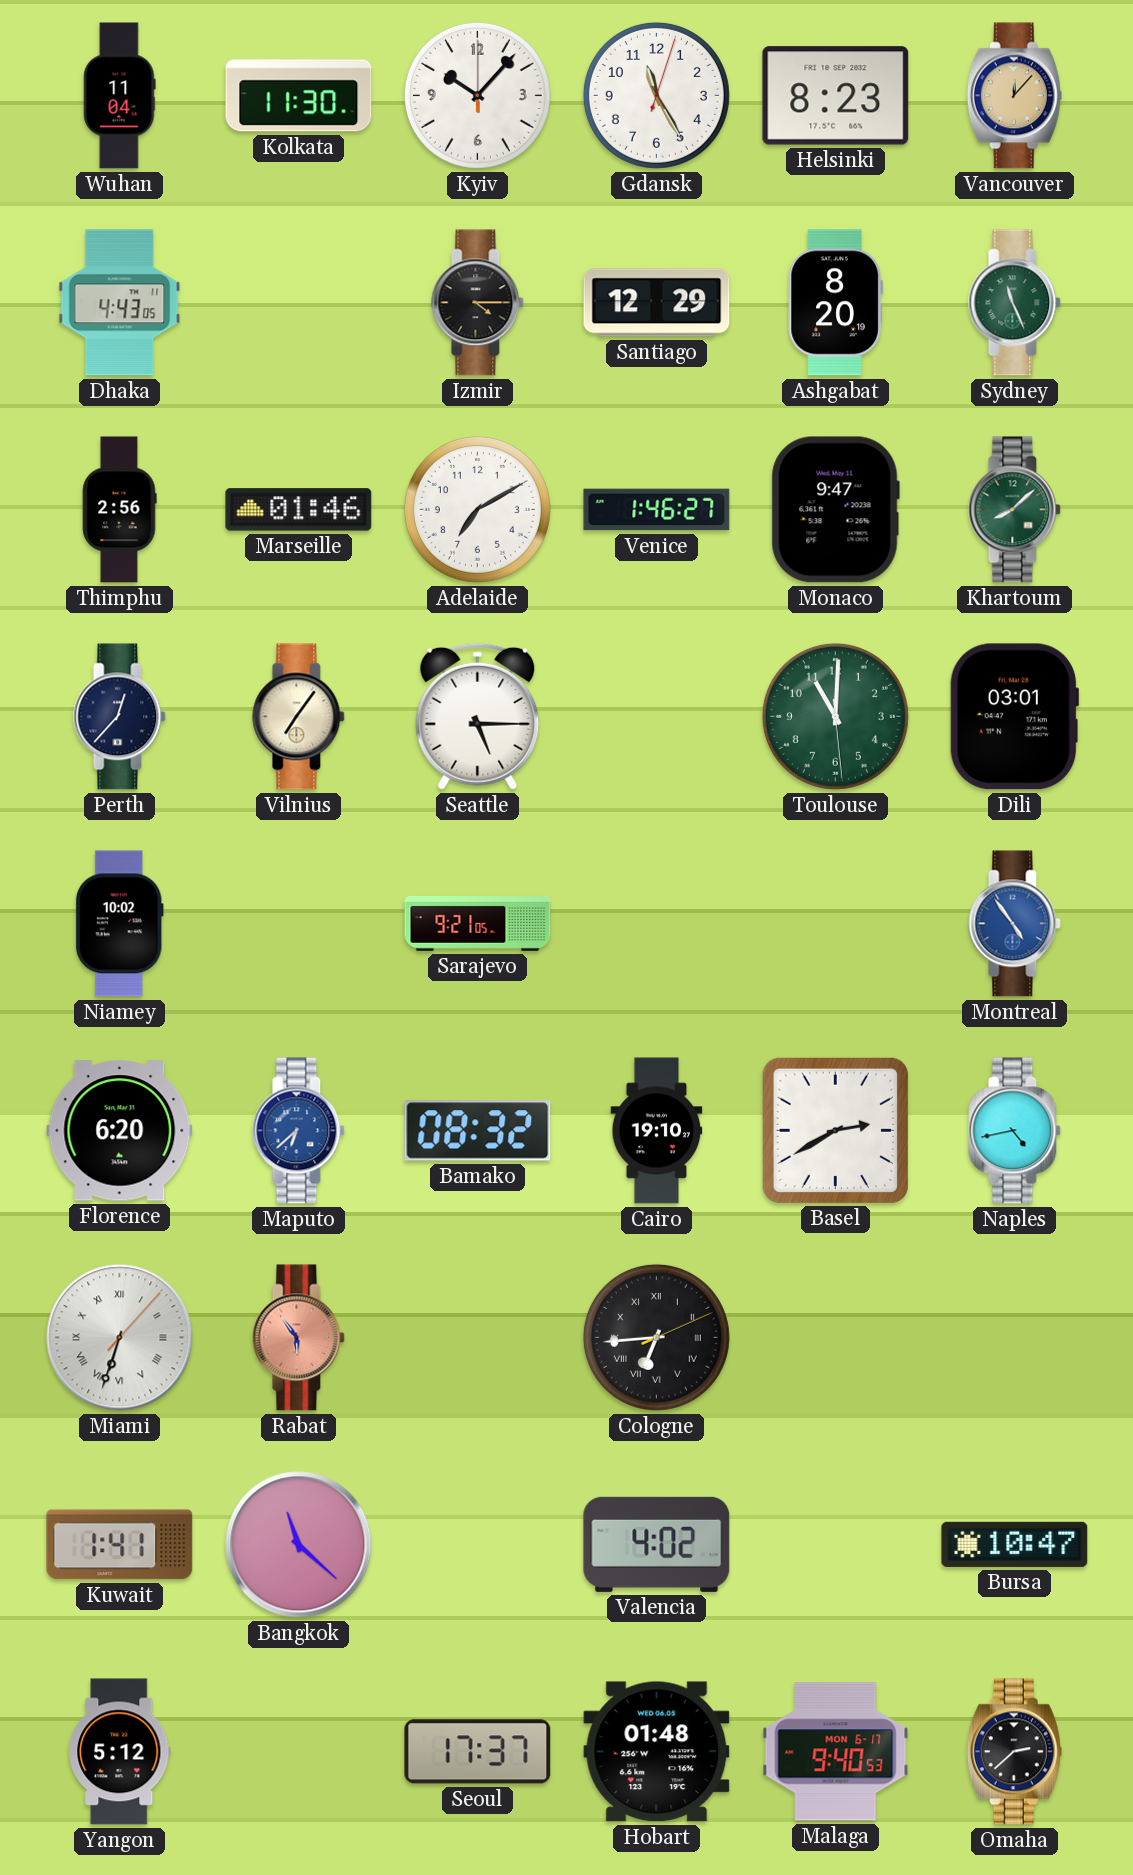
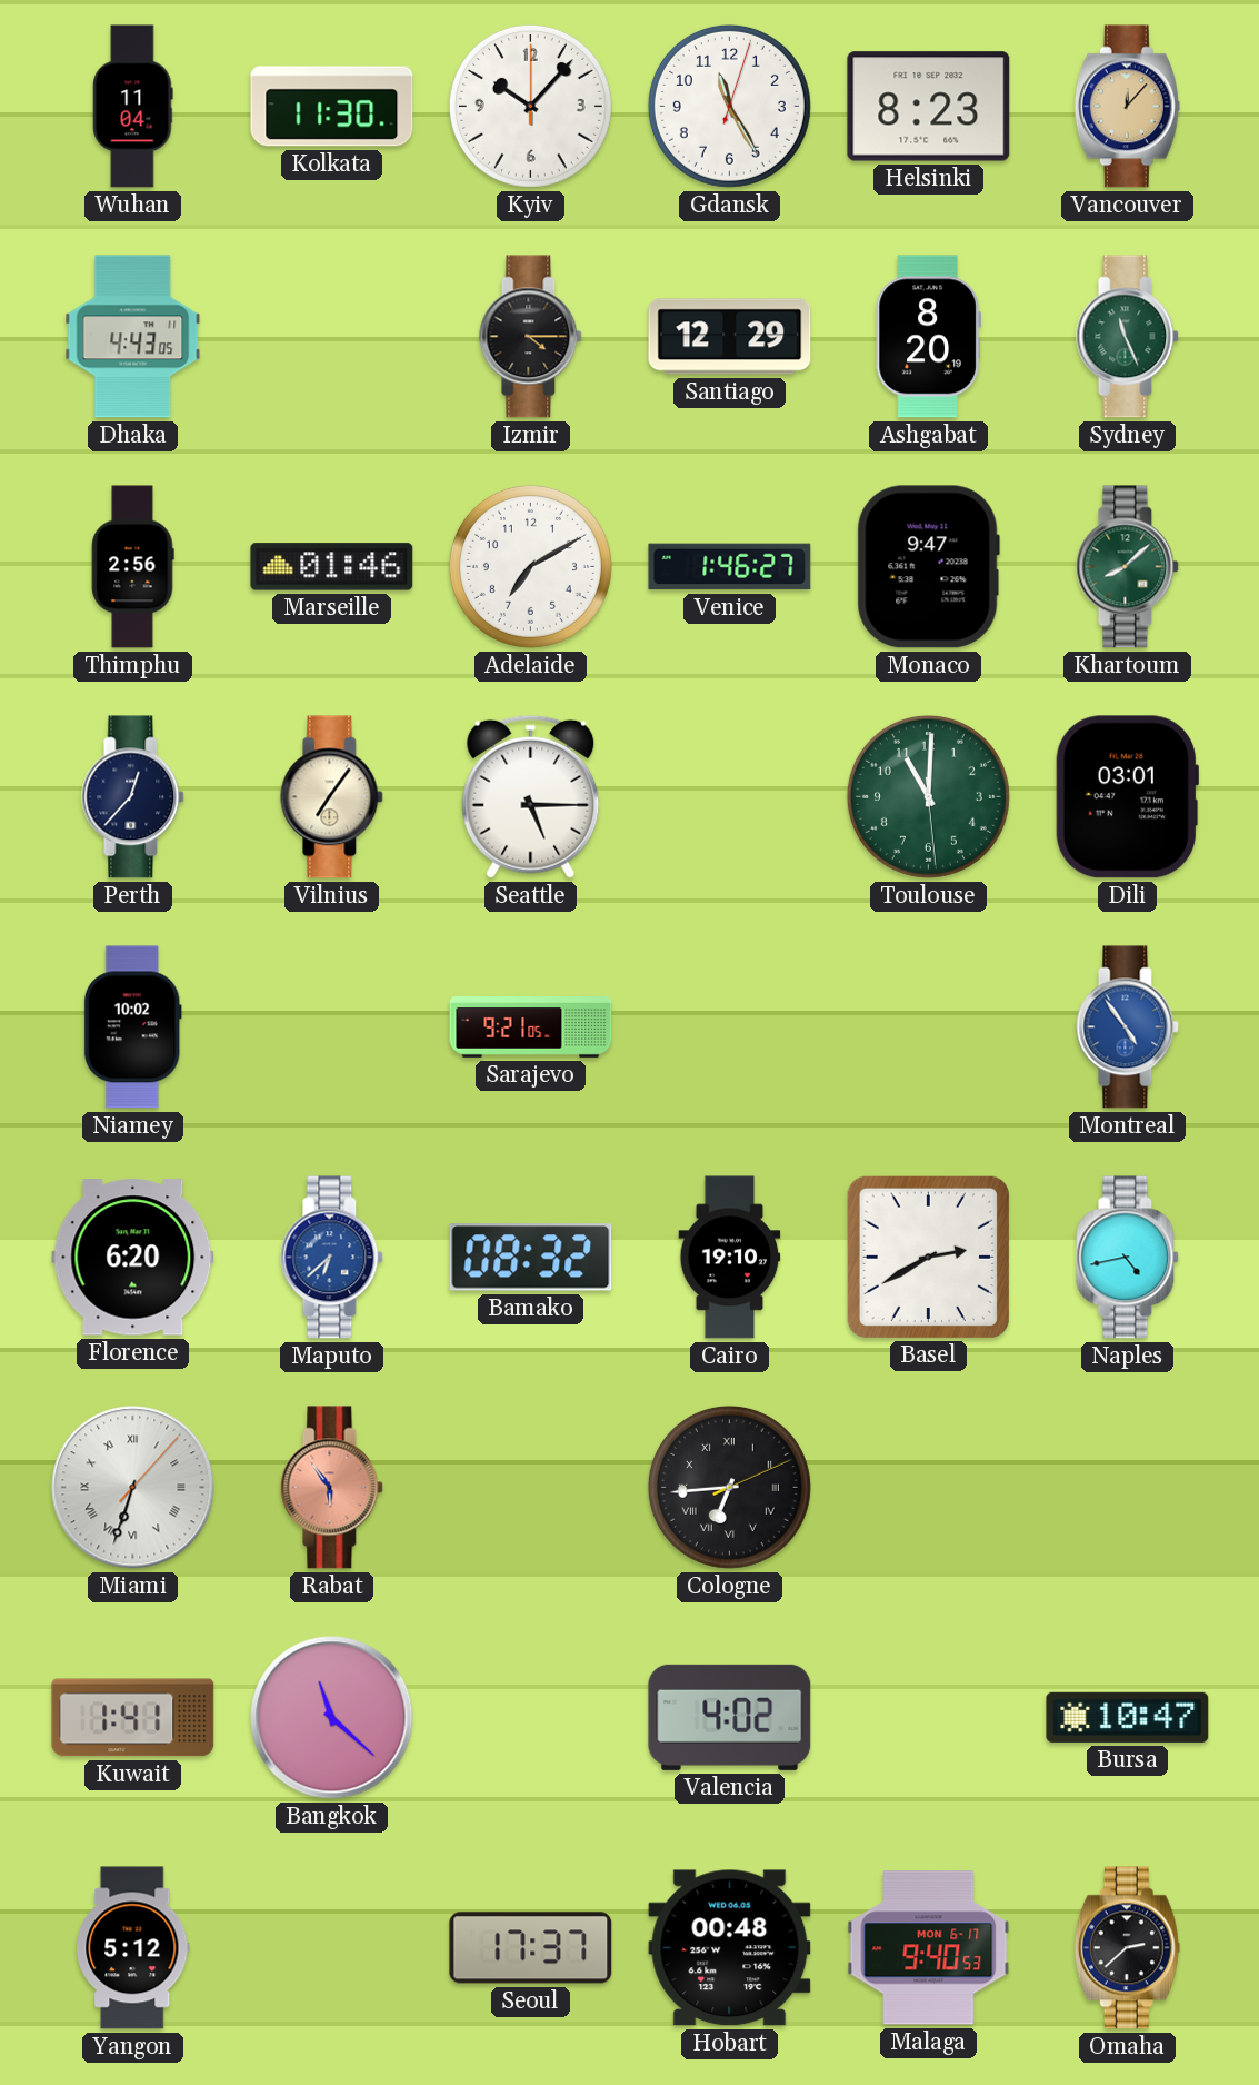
Hobart: 01:48 -> 00:48
